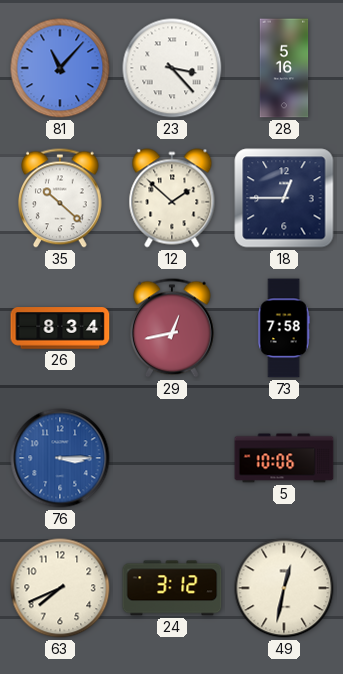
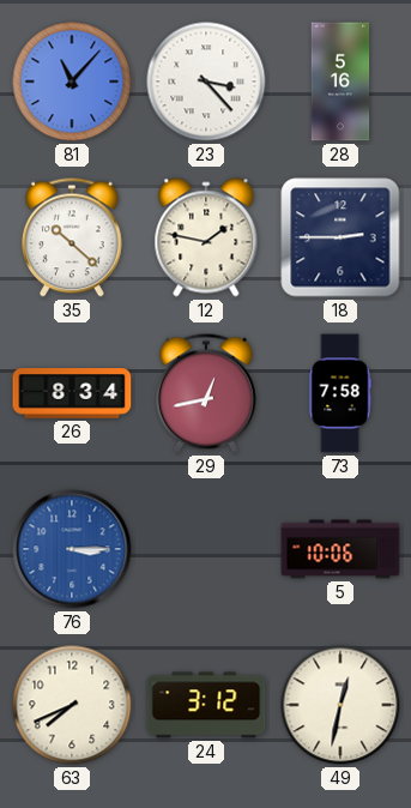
12: 1:52 -> 1:47
18: 12:45 -> 2:45
